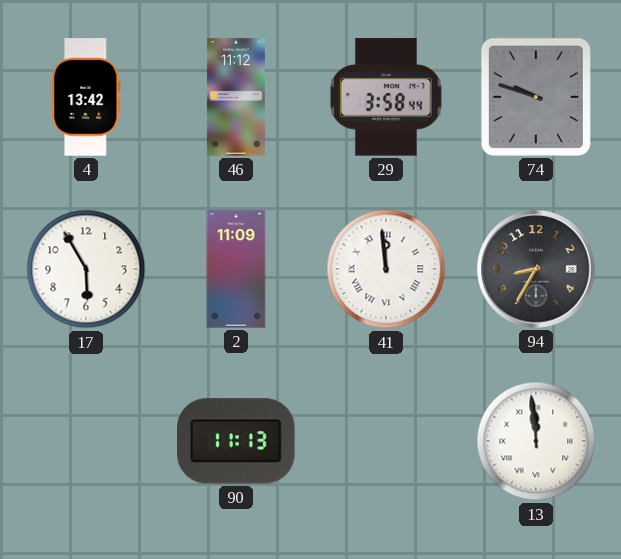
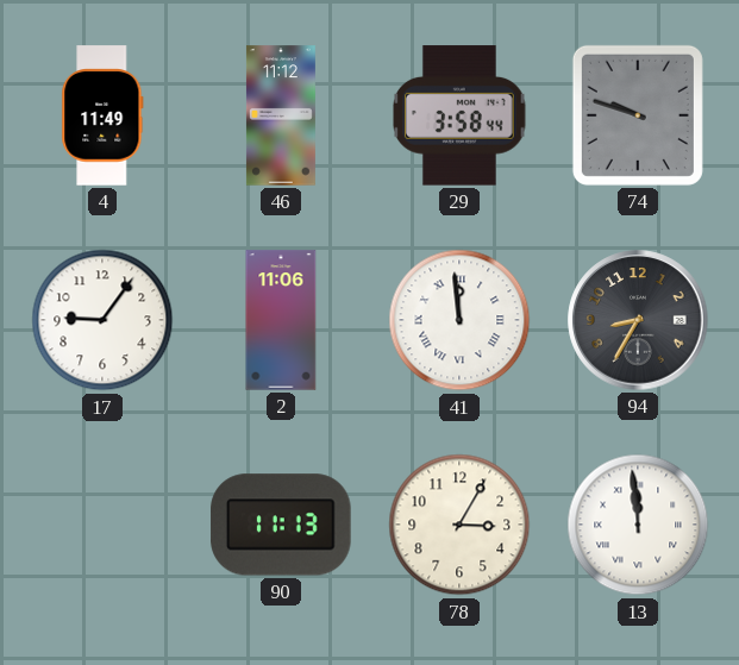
4: 13:42 -> 11:49
17: 5:55 -> 9:06
2: 11:09 -> 11:06
78: none -> 3:05
